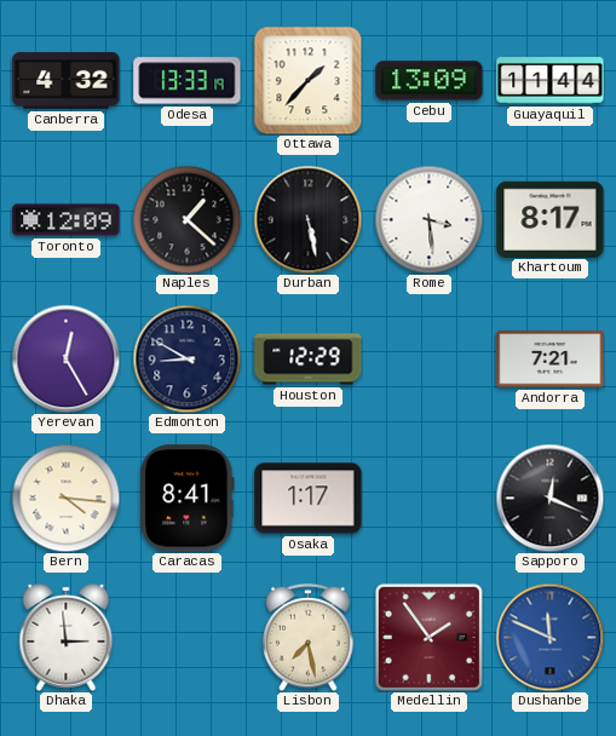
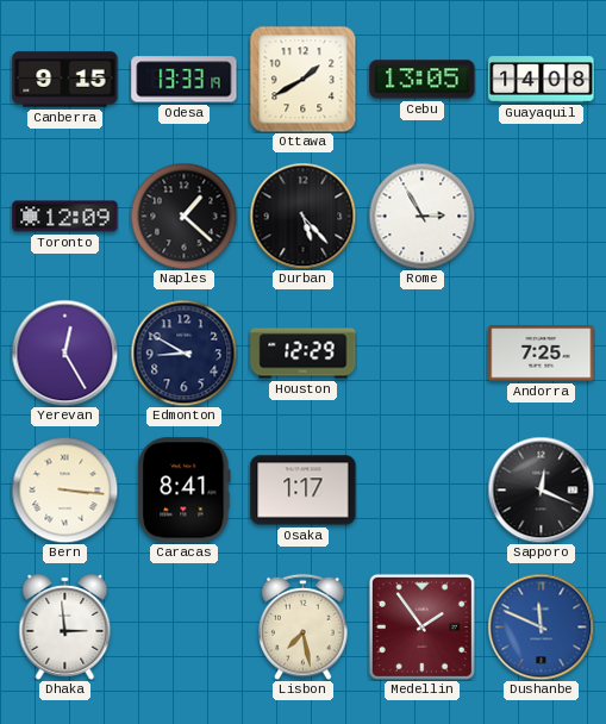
Canberra: 4:32 -> 9:15
Ottawa: 1:37 -> 1:40
Cebu: 13:09 -> 13:05
Guayaquil: 11:44 -> 14:08
Durban: 5:28 -> 5:23
Rome: 3:29 -> 2:55
Khartoum: 8:17 -> none
Andorra: 7:21 -> 7:25
Bern: 4:16 -> 3:16
